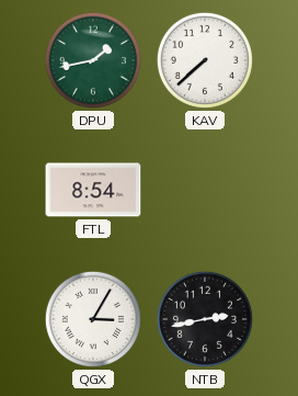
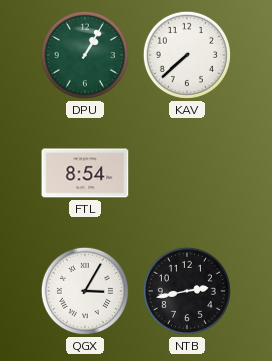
DPU: 1:43 -> 1:05
